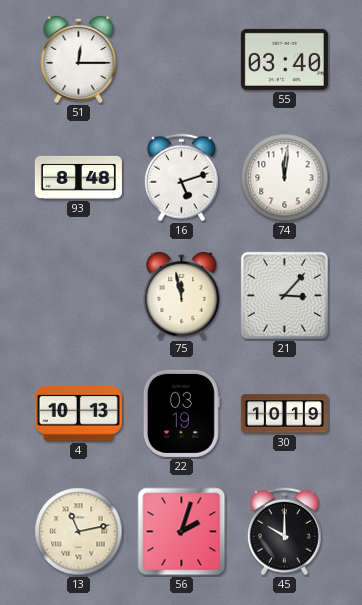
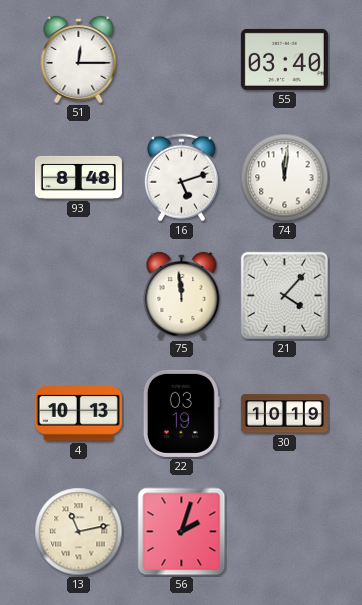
75: 11:58 -> 11:59
21: 3:07 -> 4:07
45: 10:00 -> none
